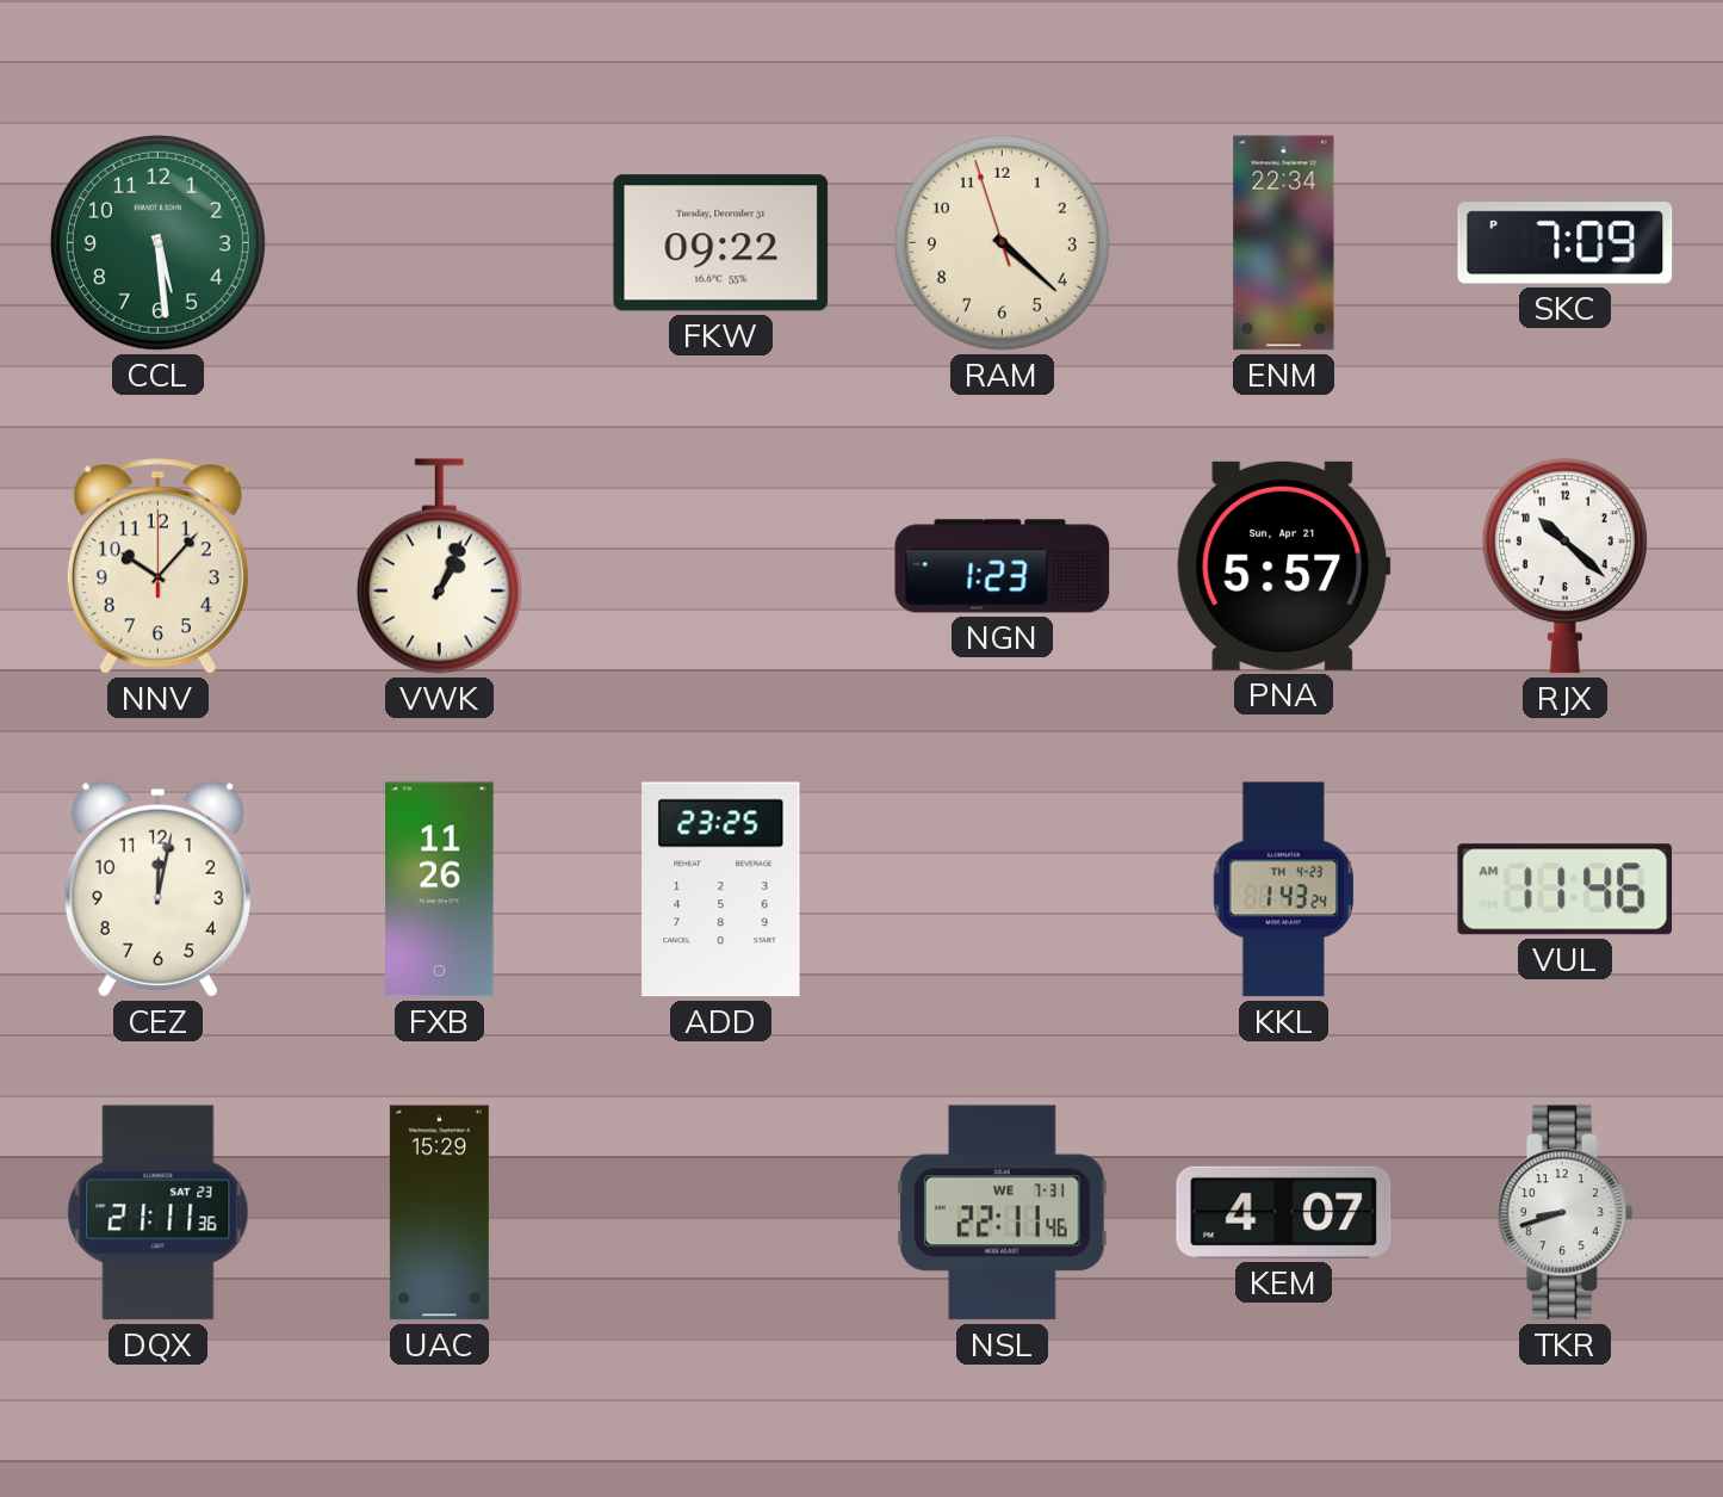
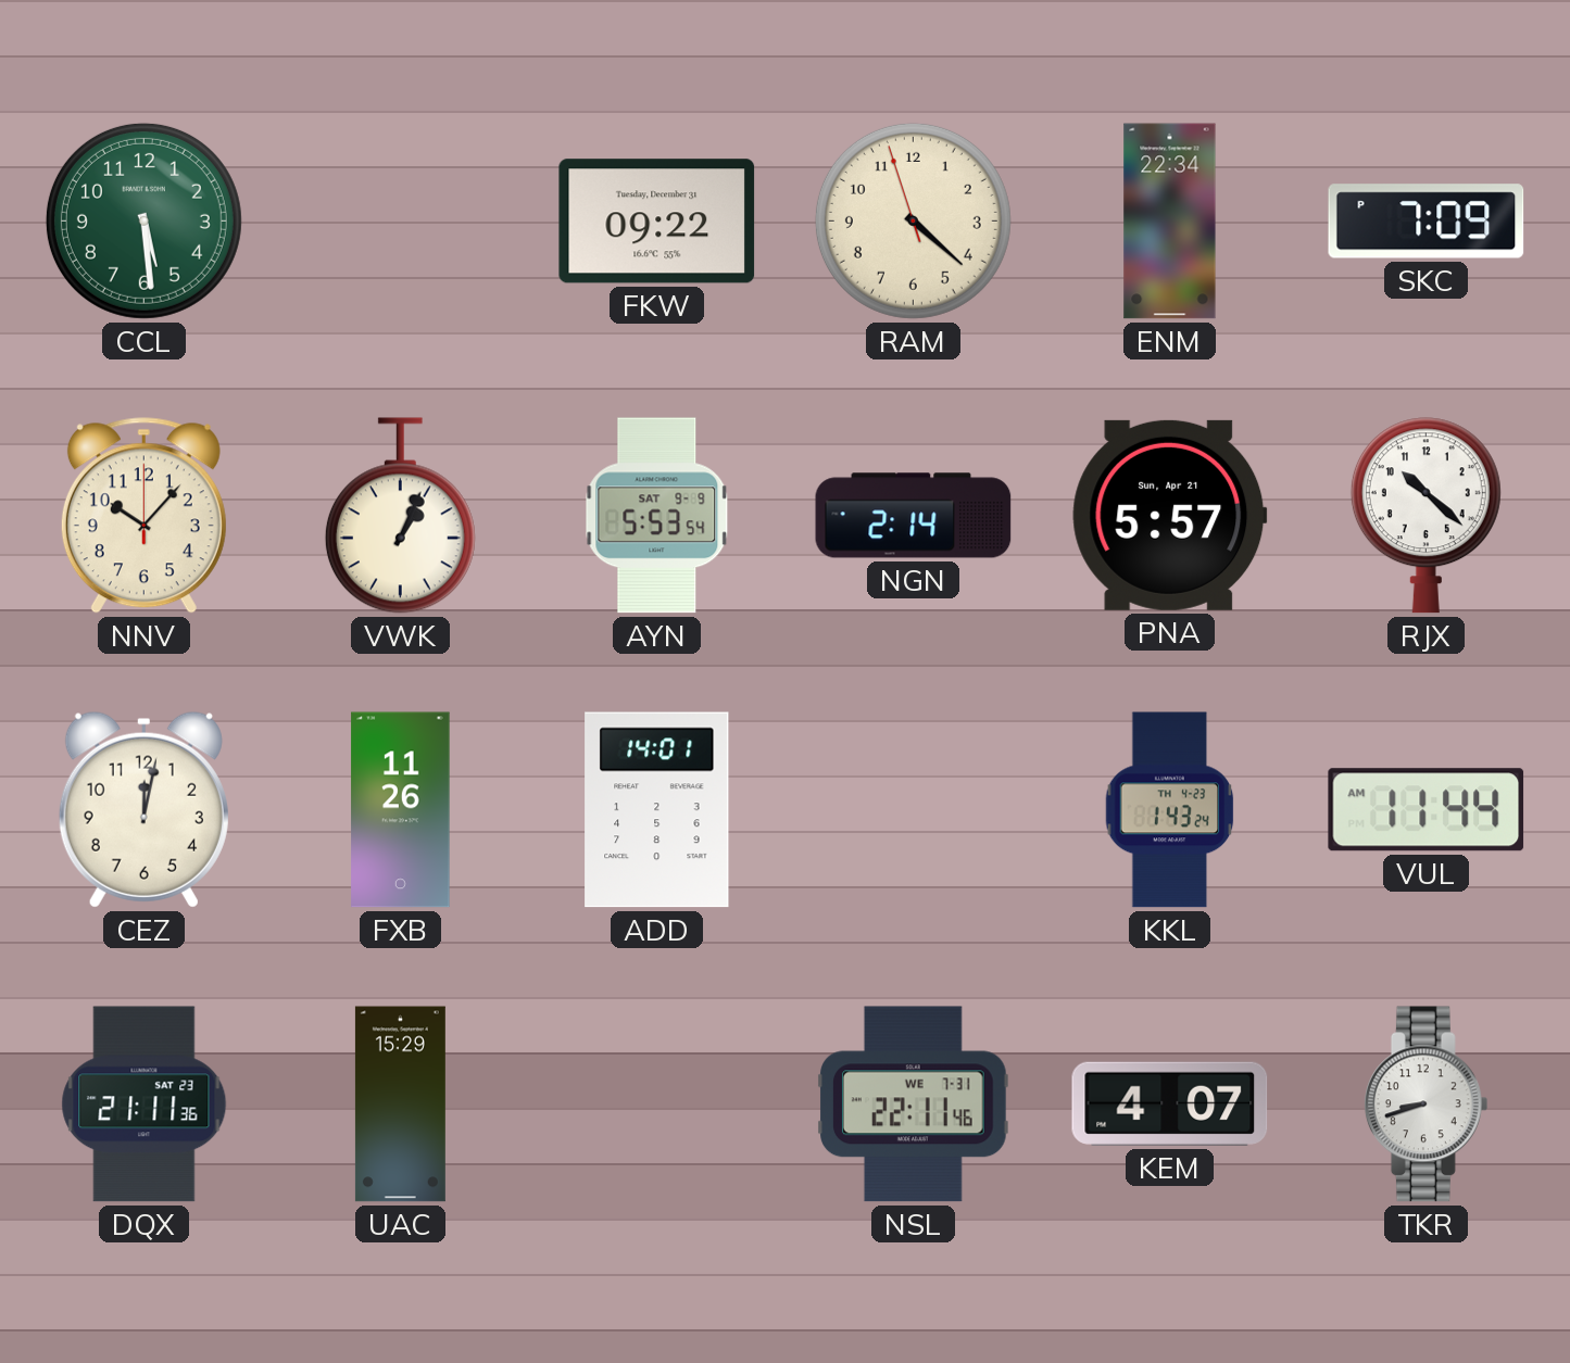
AYN: none -> 5:53
NGN: 1:23 -> 2:14
ADD: 23:25 -> 14:01
VUL: 11:46 -> 11:44
